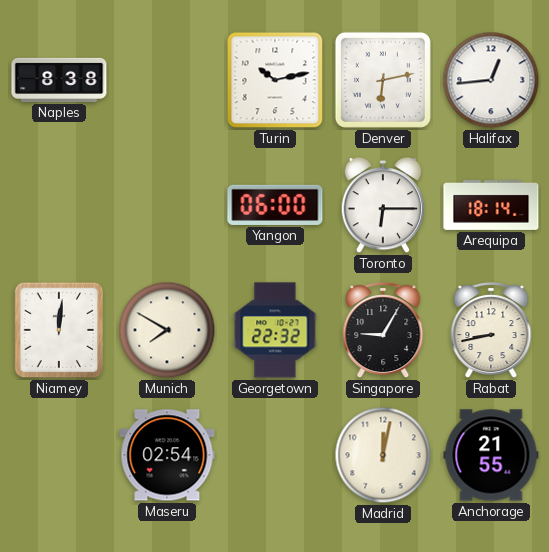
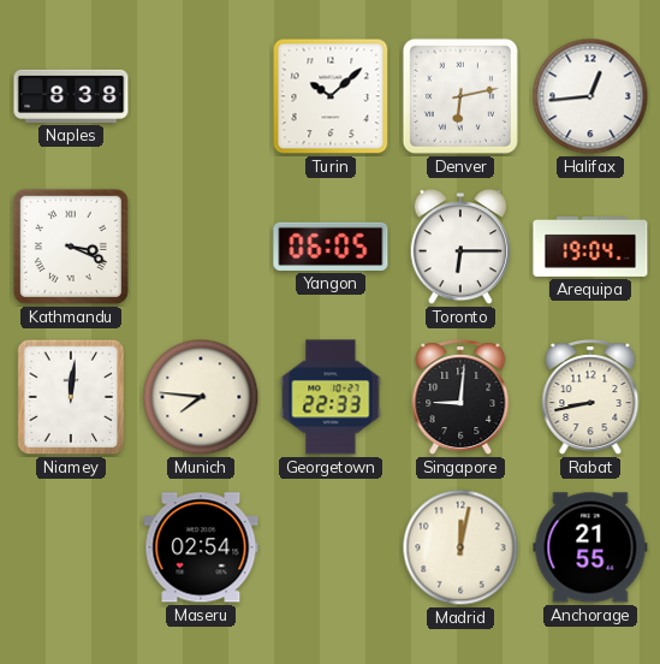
Turin: 10:13 -> 10:08
Kathmandu: none -> 3:19
Yangon: 06:00 -> 06:05
Arequipa: 18:14 -> 19:04
Munich: 7:50 -> 7:46
Georgetown: 22:32 -> 22:33
Singapore: 9:05 -> 9:01
